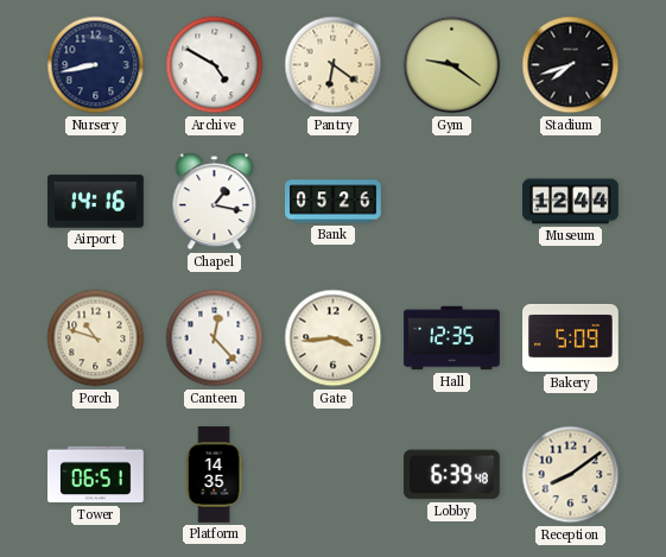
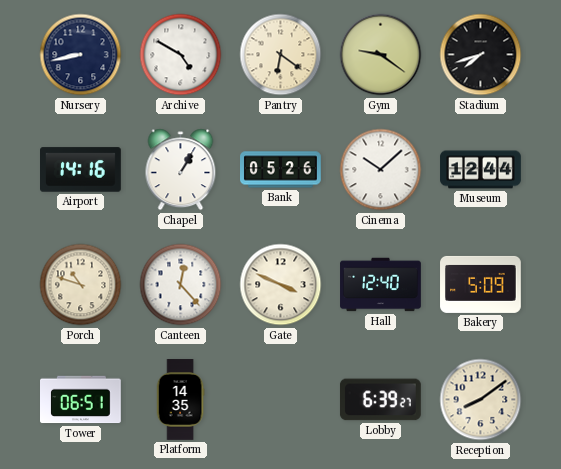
Chapel: 1:17 -> 1:05
Cinema: none -> 10:08
Gate: 3:44 -> 3:49
Hall: 12:35 -> 12:40
Lobby: 6:39:48 -> 6:39:27
